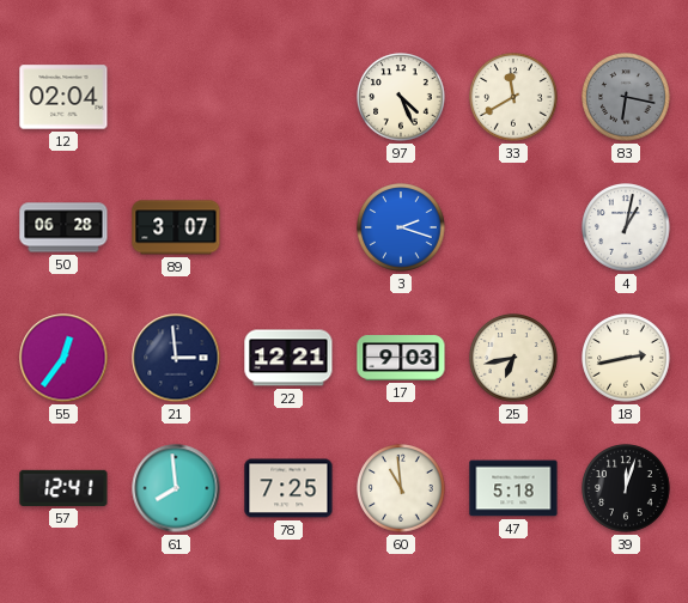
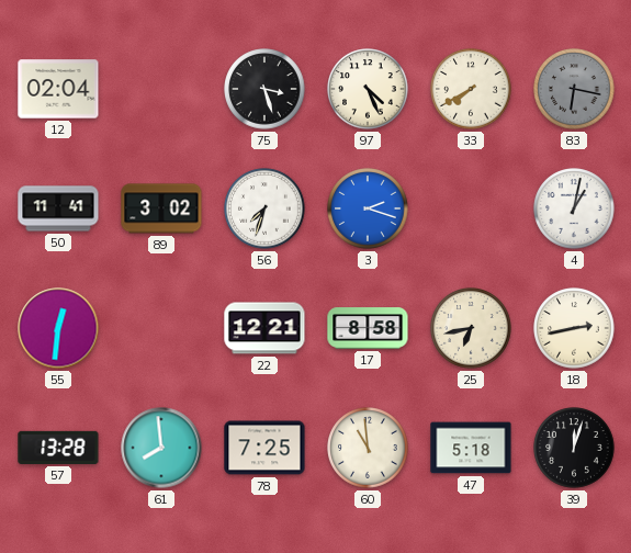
75: none -> 3:27
33: 11:40 -> 7:40
50: 06:28 -> 11:41
89: 3:07 -> 3:02
56: none -> 7:33
55: 12:36 -> 12:31
21: 2:59 -> none
17: 9:03 -> 8:58
57: 12:41 -> 13:28
